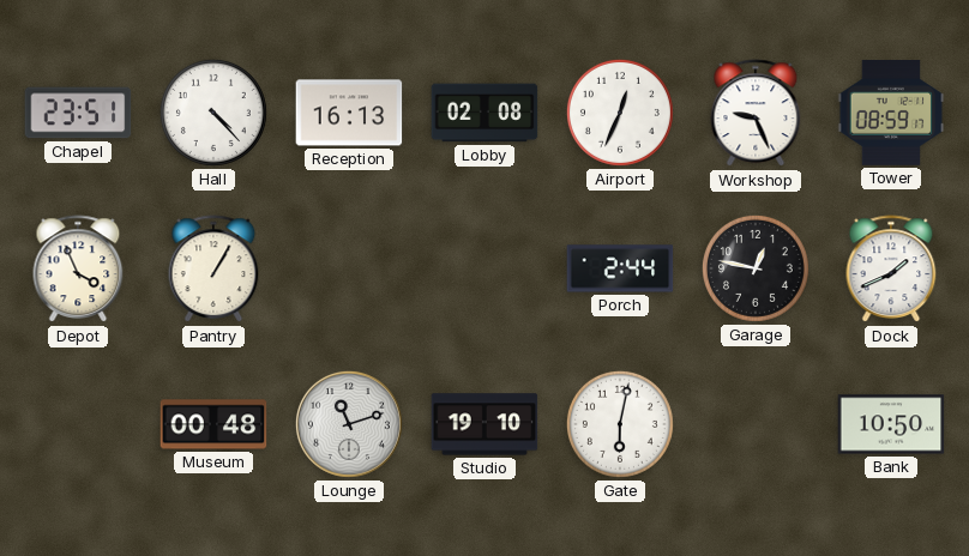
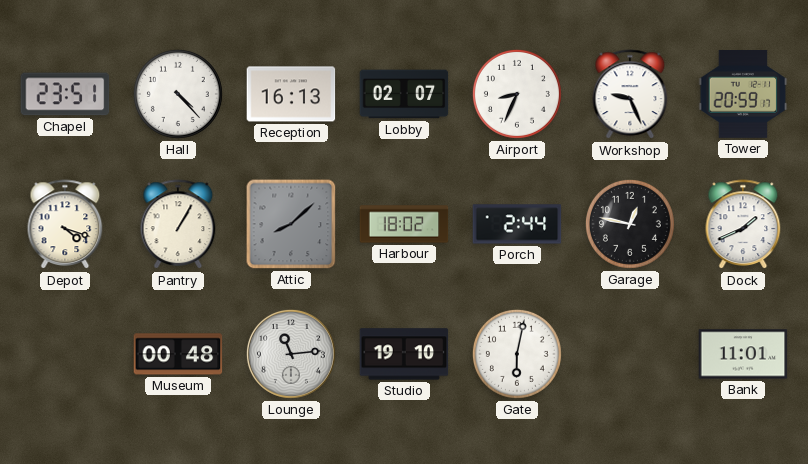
Lobby: 02:08 -> 02:07
Airport: 12:34 -> 8:34
Tower: 08:59 -> 20:59
Depot: 3:56 -> 4:18
Attic: none -> 8:08
Harbour: none -> 18:02
Lounge: 11:12 -> 11:14
Bank: 10:50 -> 11:01
